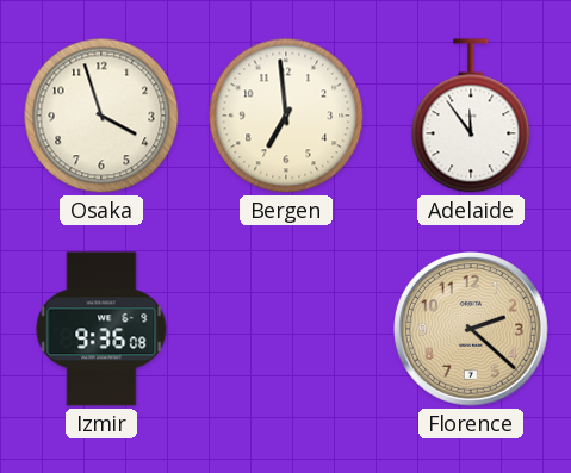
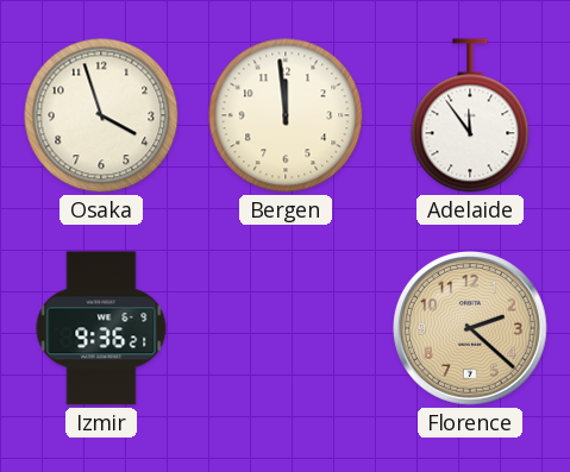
Bergen: 6:59 -> 11:59
Izmir: 9:36:08 -> 9:36:21
